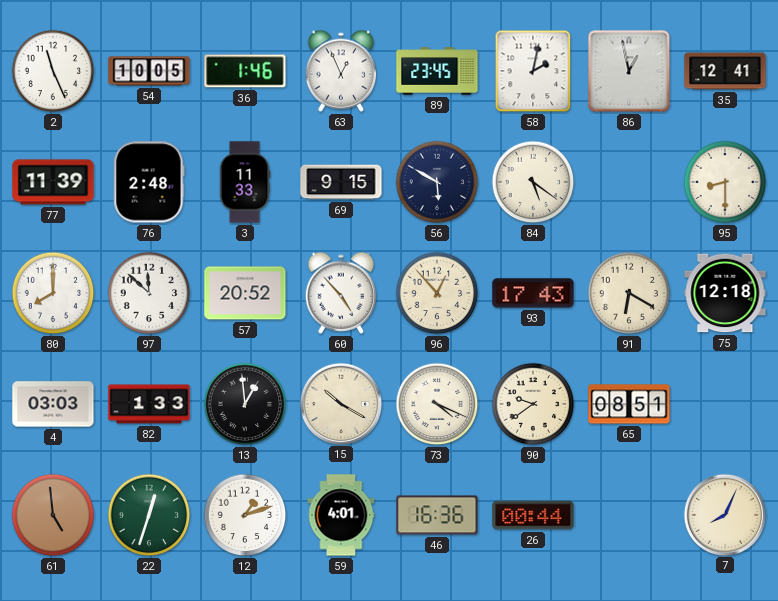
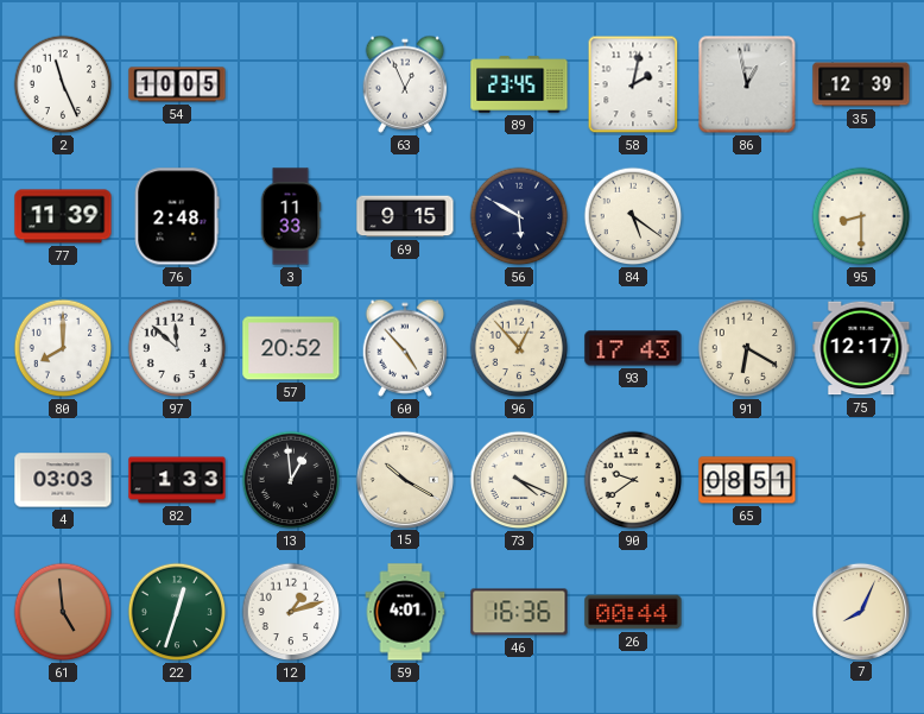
36: 1:46 -> none
35: 12:41 -> 12:39
75: 12:18 -> 12:17
